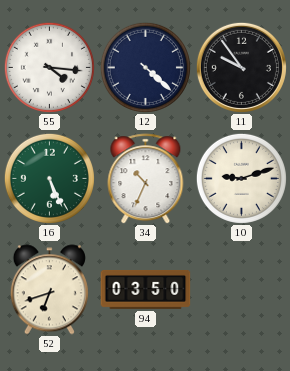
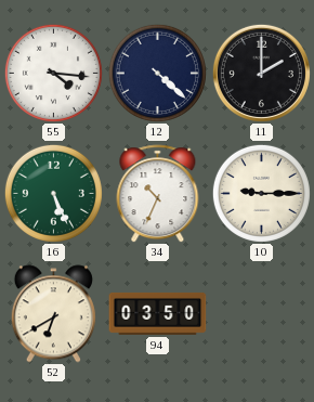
11: 9:54 -> 2:00
10: 9:12 -> 9:15
52: 6:42 -> 6:40
